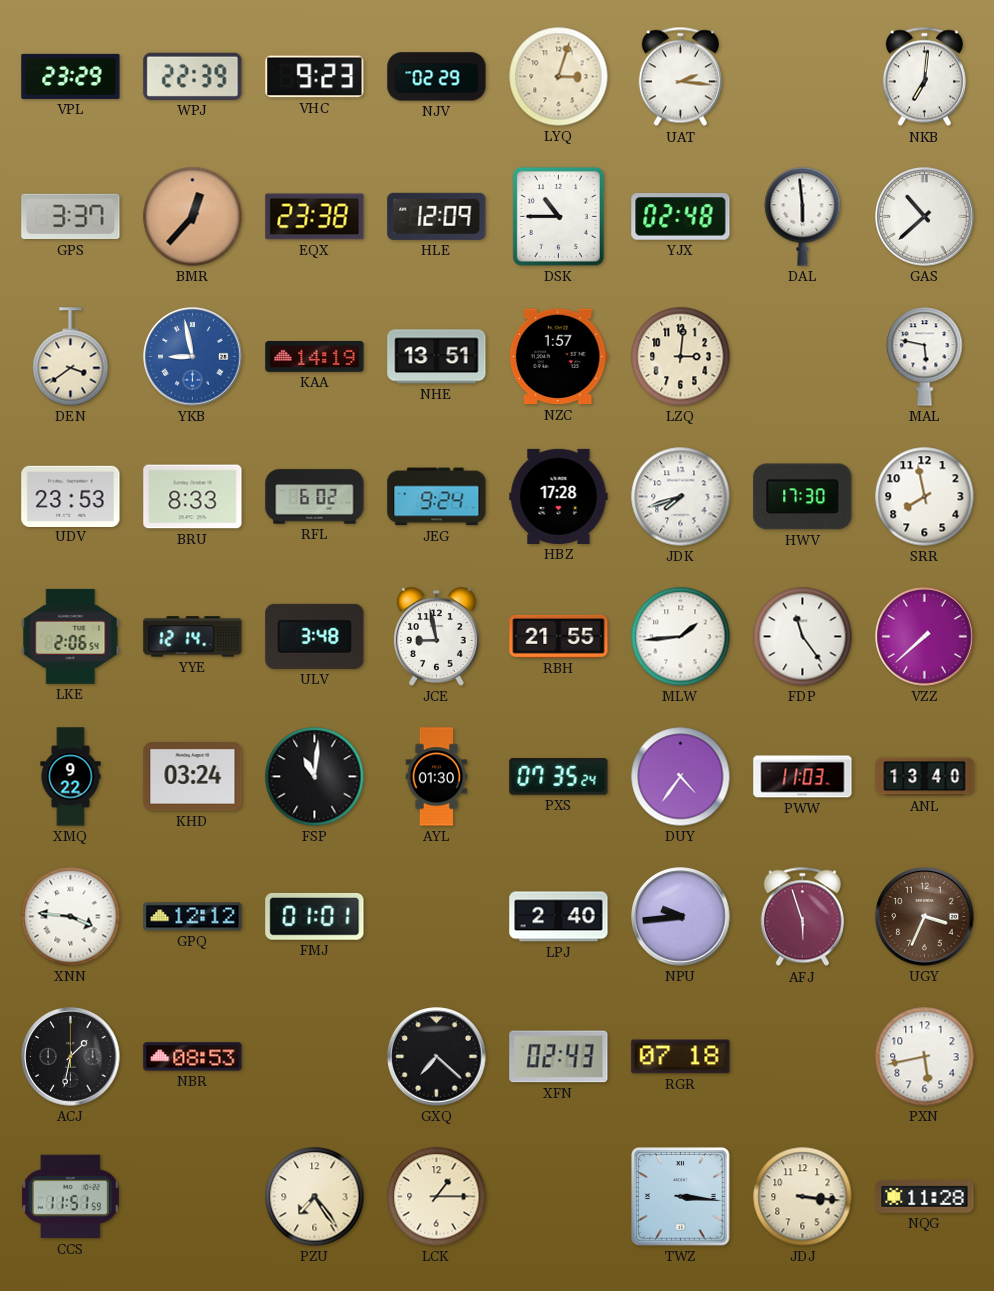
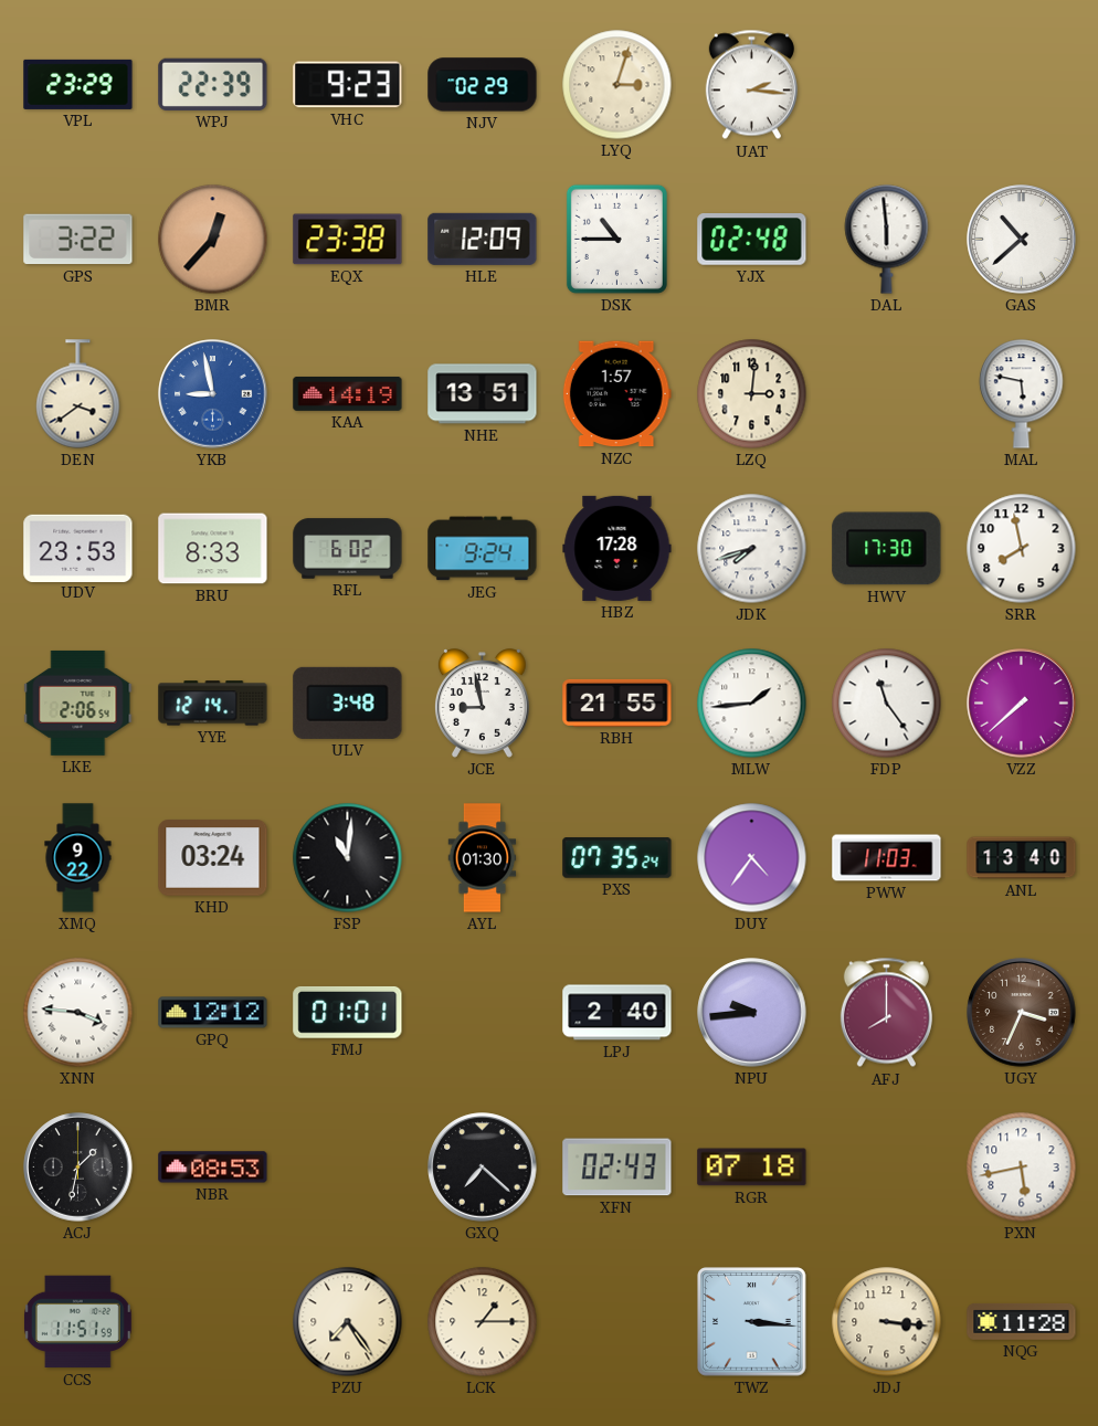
NKB: 7:01 -> none
GPS: 3:37 -> 3:22
AFJ: 5:57 -> 8:00
